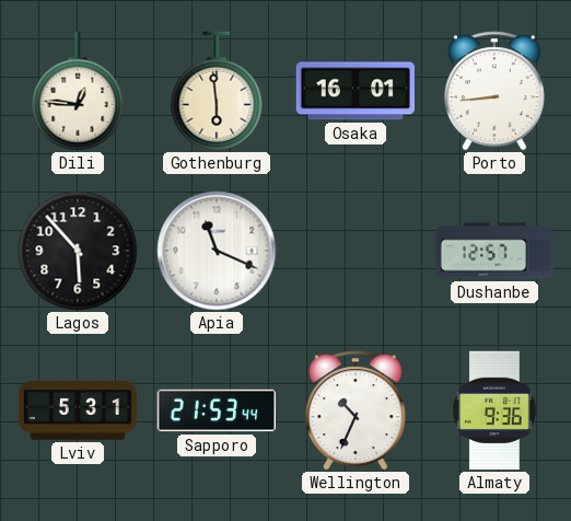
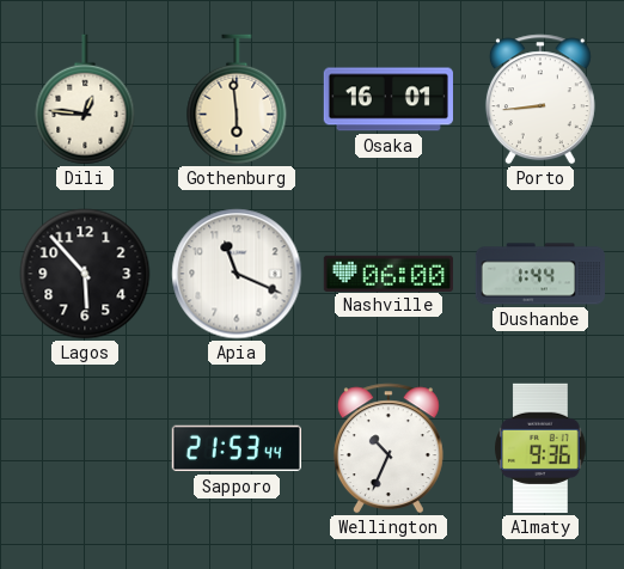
Nashville: none -> 06:00
Dushanbe: 12:57 -> 1:44
Lviv: 5:31 -> none
